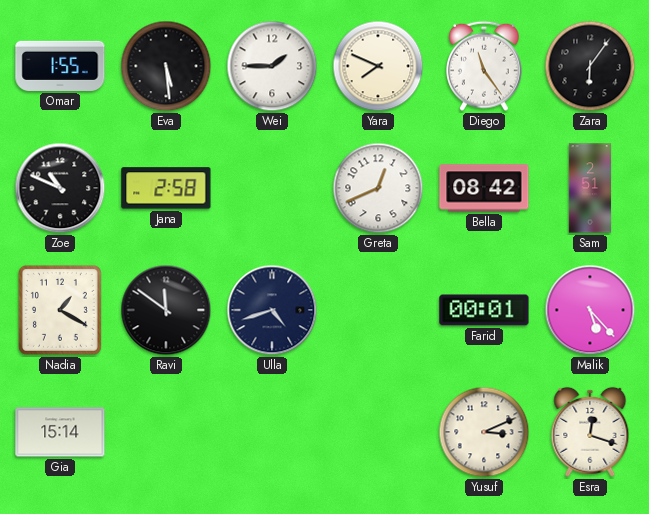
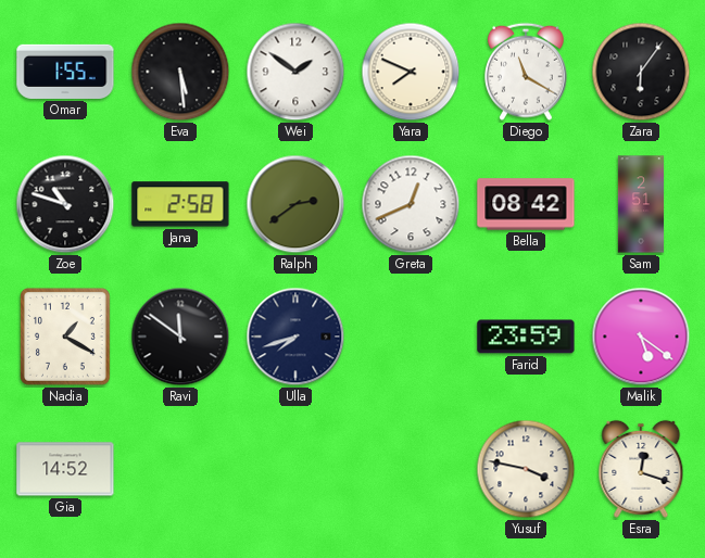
Wei: 1:45 -> 1:51
Diego: 11:24 -> 11:20
Zoe: 10:49 -> 10:48
Ralph: none -> 2:39
Ulla: 4:42 -> 7:42
Farid: 00:01 -> 23:59
Malik: 5:23 -> 5:21
Gia: 15:14 -> 14:52
Yusuf: 3:11 -> 3:47
